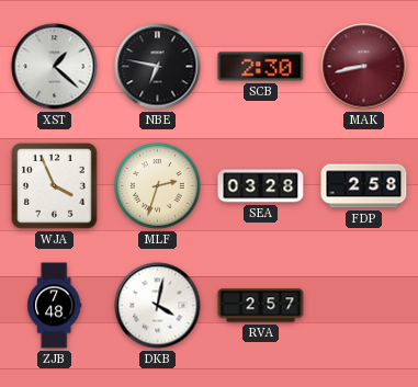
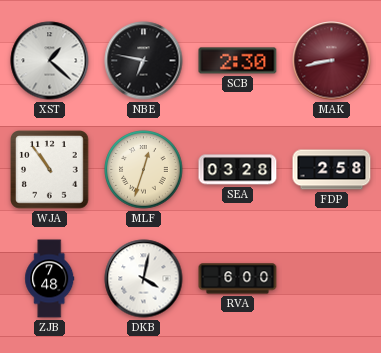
WJA: 3:56 -> 10:54
MLF: 2:33 -> 12:33
RVA: 2:57 -> 6:00
